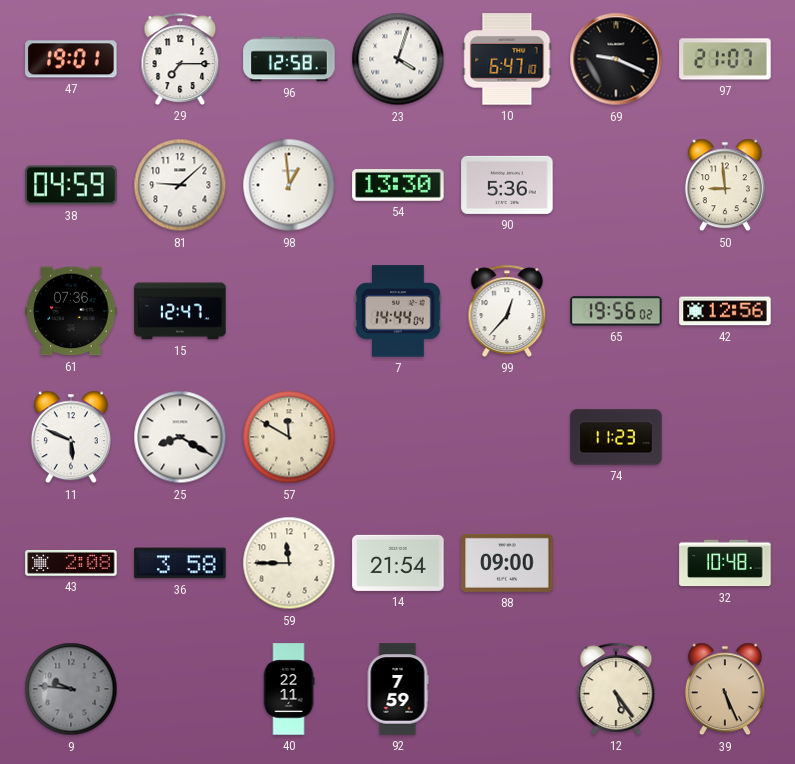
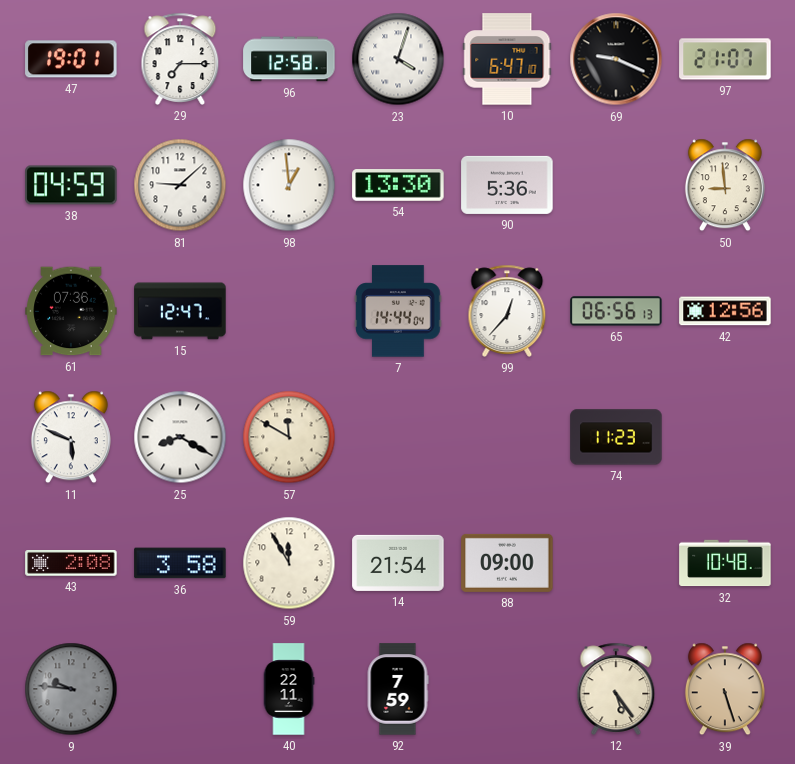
65: 19:56 -> 06:56
59: 11:45 -> 11:55
39: 5:26 -> 5:27
